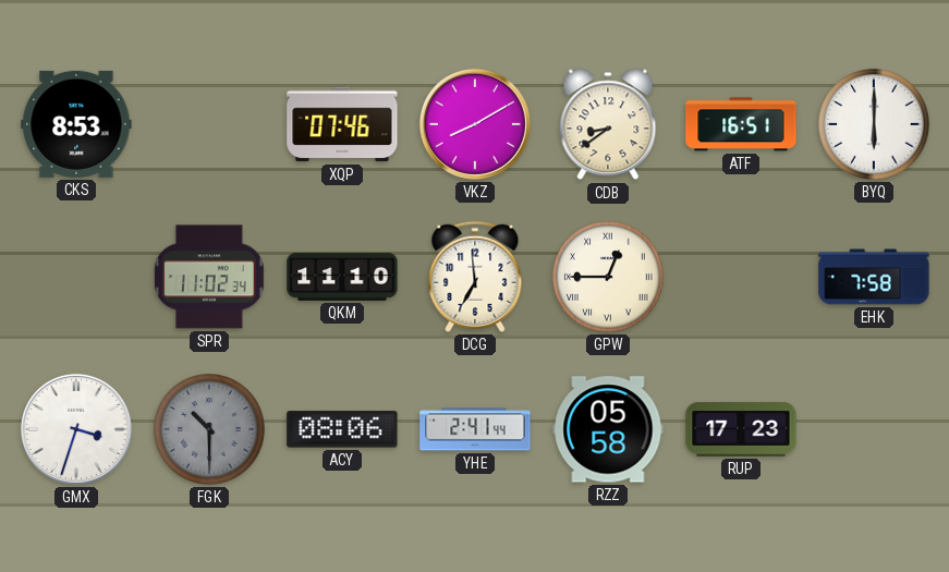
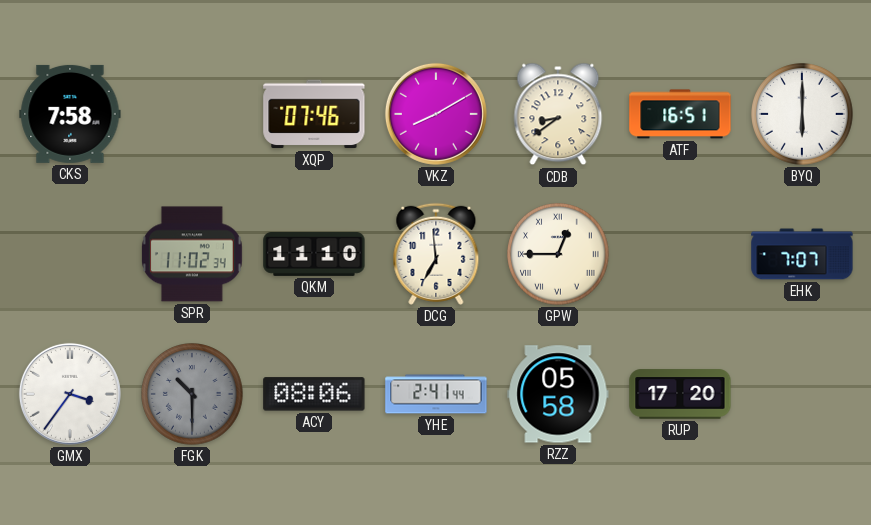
CKS: 8:53 -> 7:58
EHK: 7:58 -> 7:07
GMX: 3:33 -> 3:36
RUP: 17:23 -> 17:20
